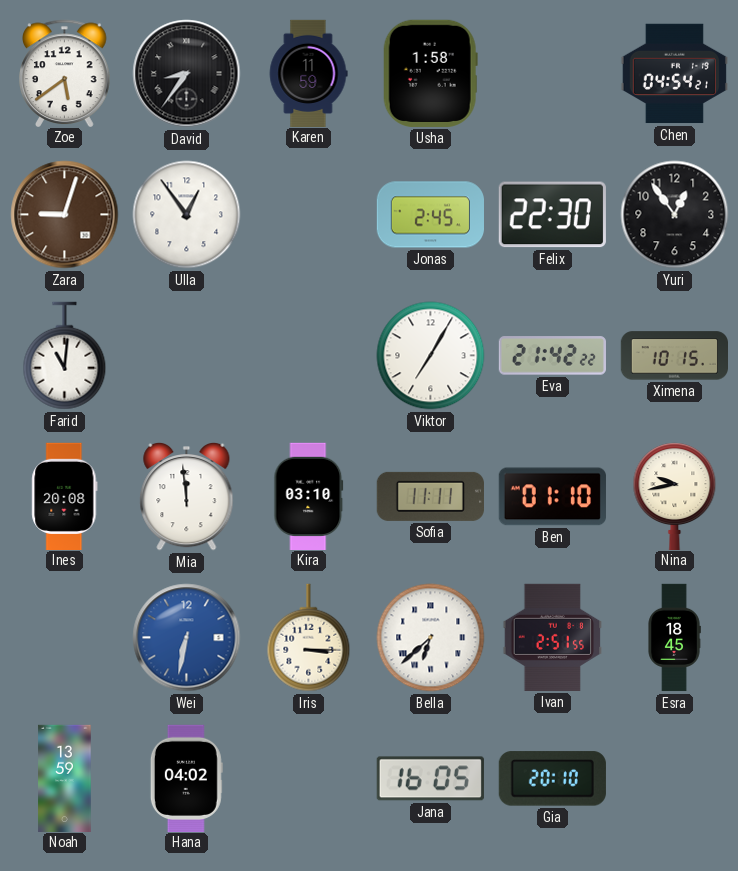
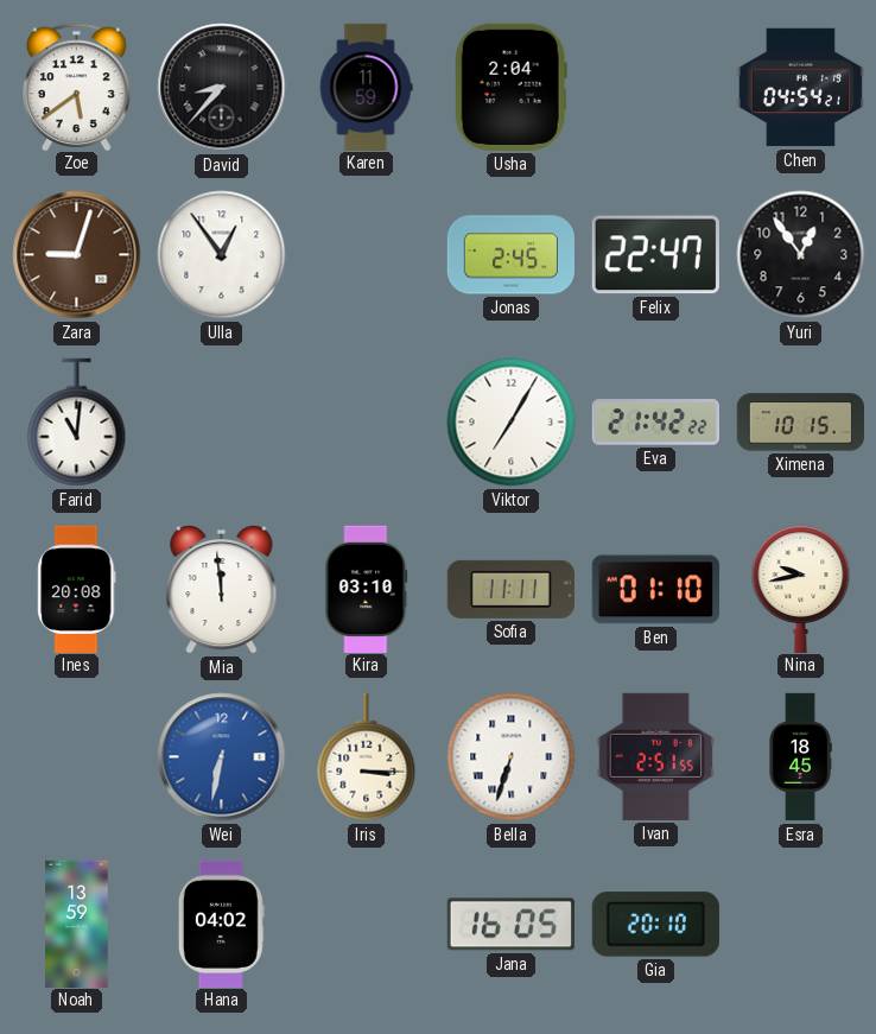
David: 8:36 -> 8:37
Usha: 1:58 -> 2:04
Felix: 22:30 -> 22:47
Bella: 6:38 -> 6:33
